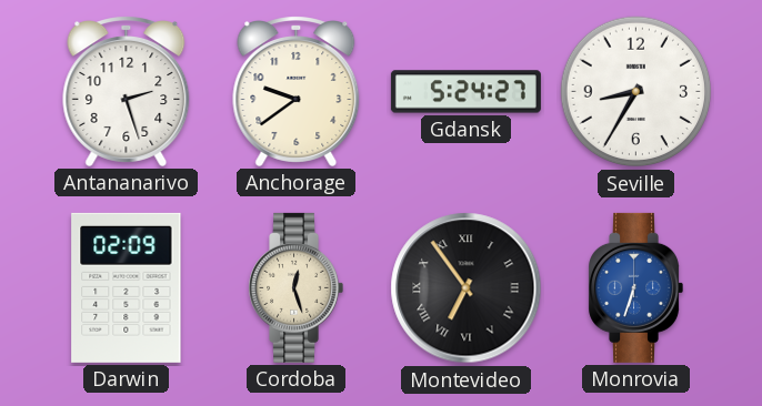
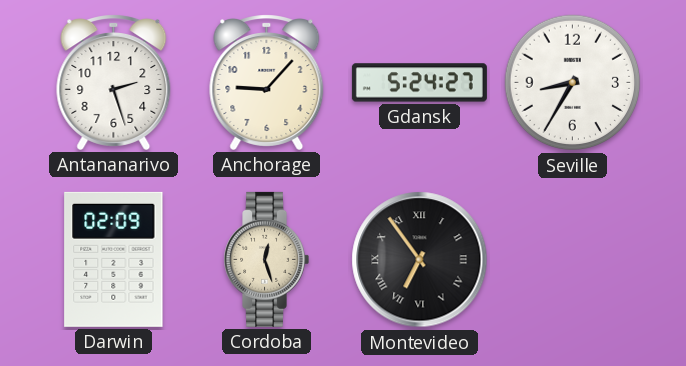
Anchorage: 9:39 -> 9:07
Monrovia: 6:33 -> none
